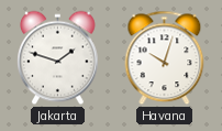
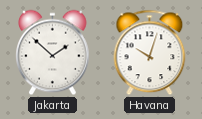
Jakarta: 1:48 -> 1:52
